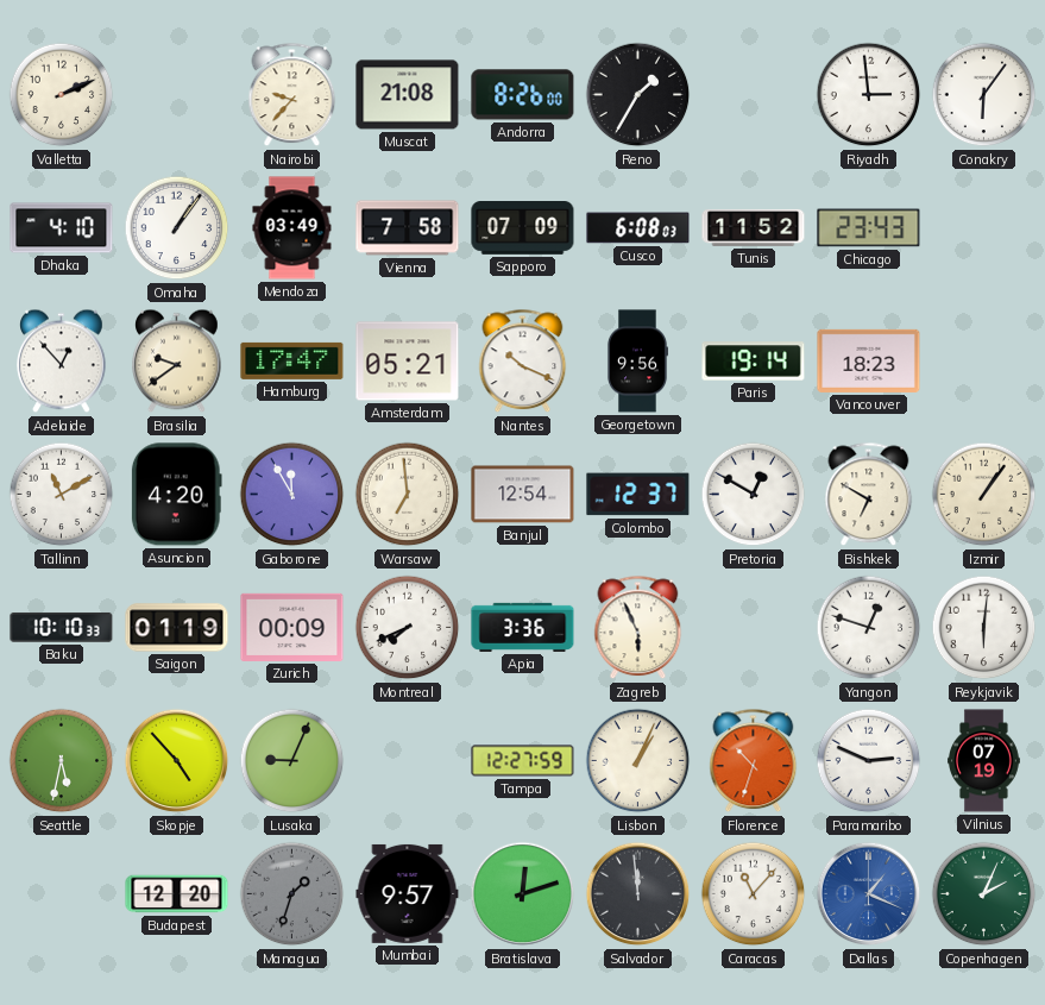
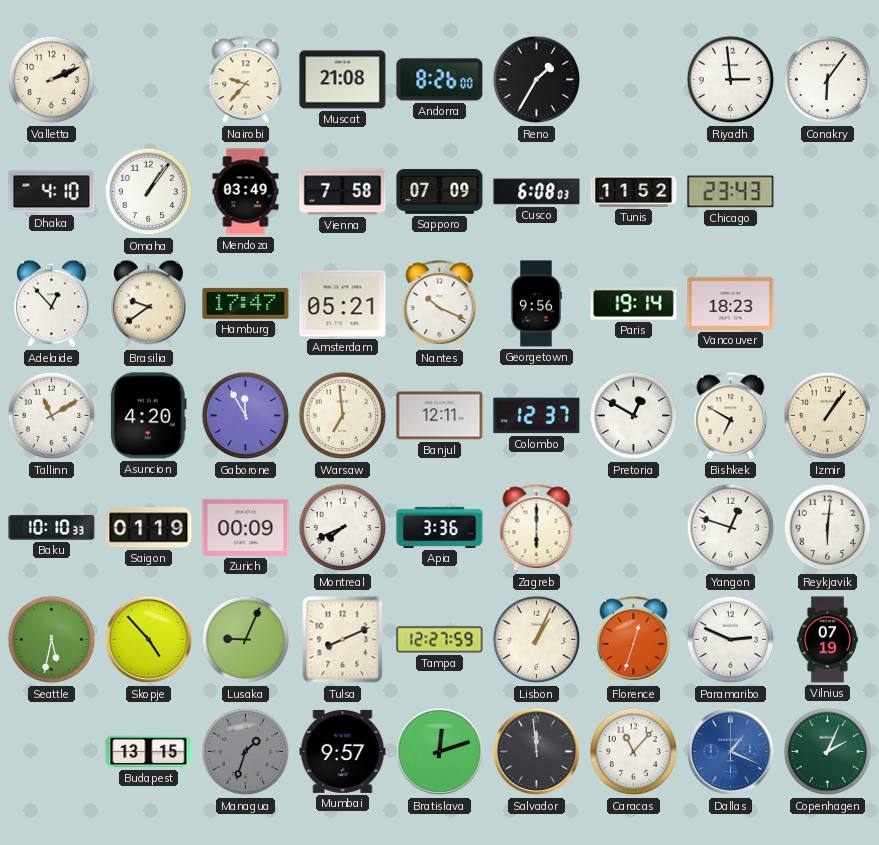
Banjul: 12:54 -> 12:11
Zagreb: 5:56 -> 6:00
Tulsa: none -> 8:11
Florence: 10:33 -> 12:33
Budapest: 12:20 -> 13:15
